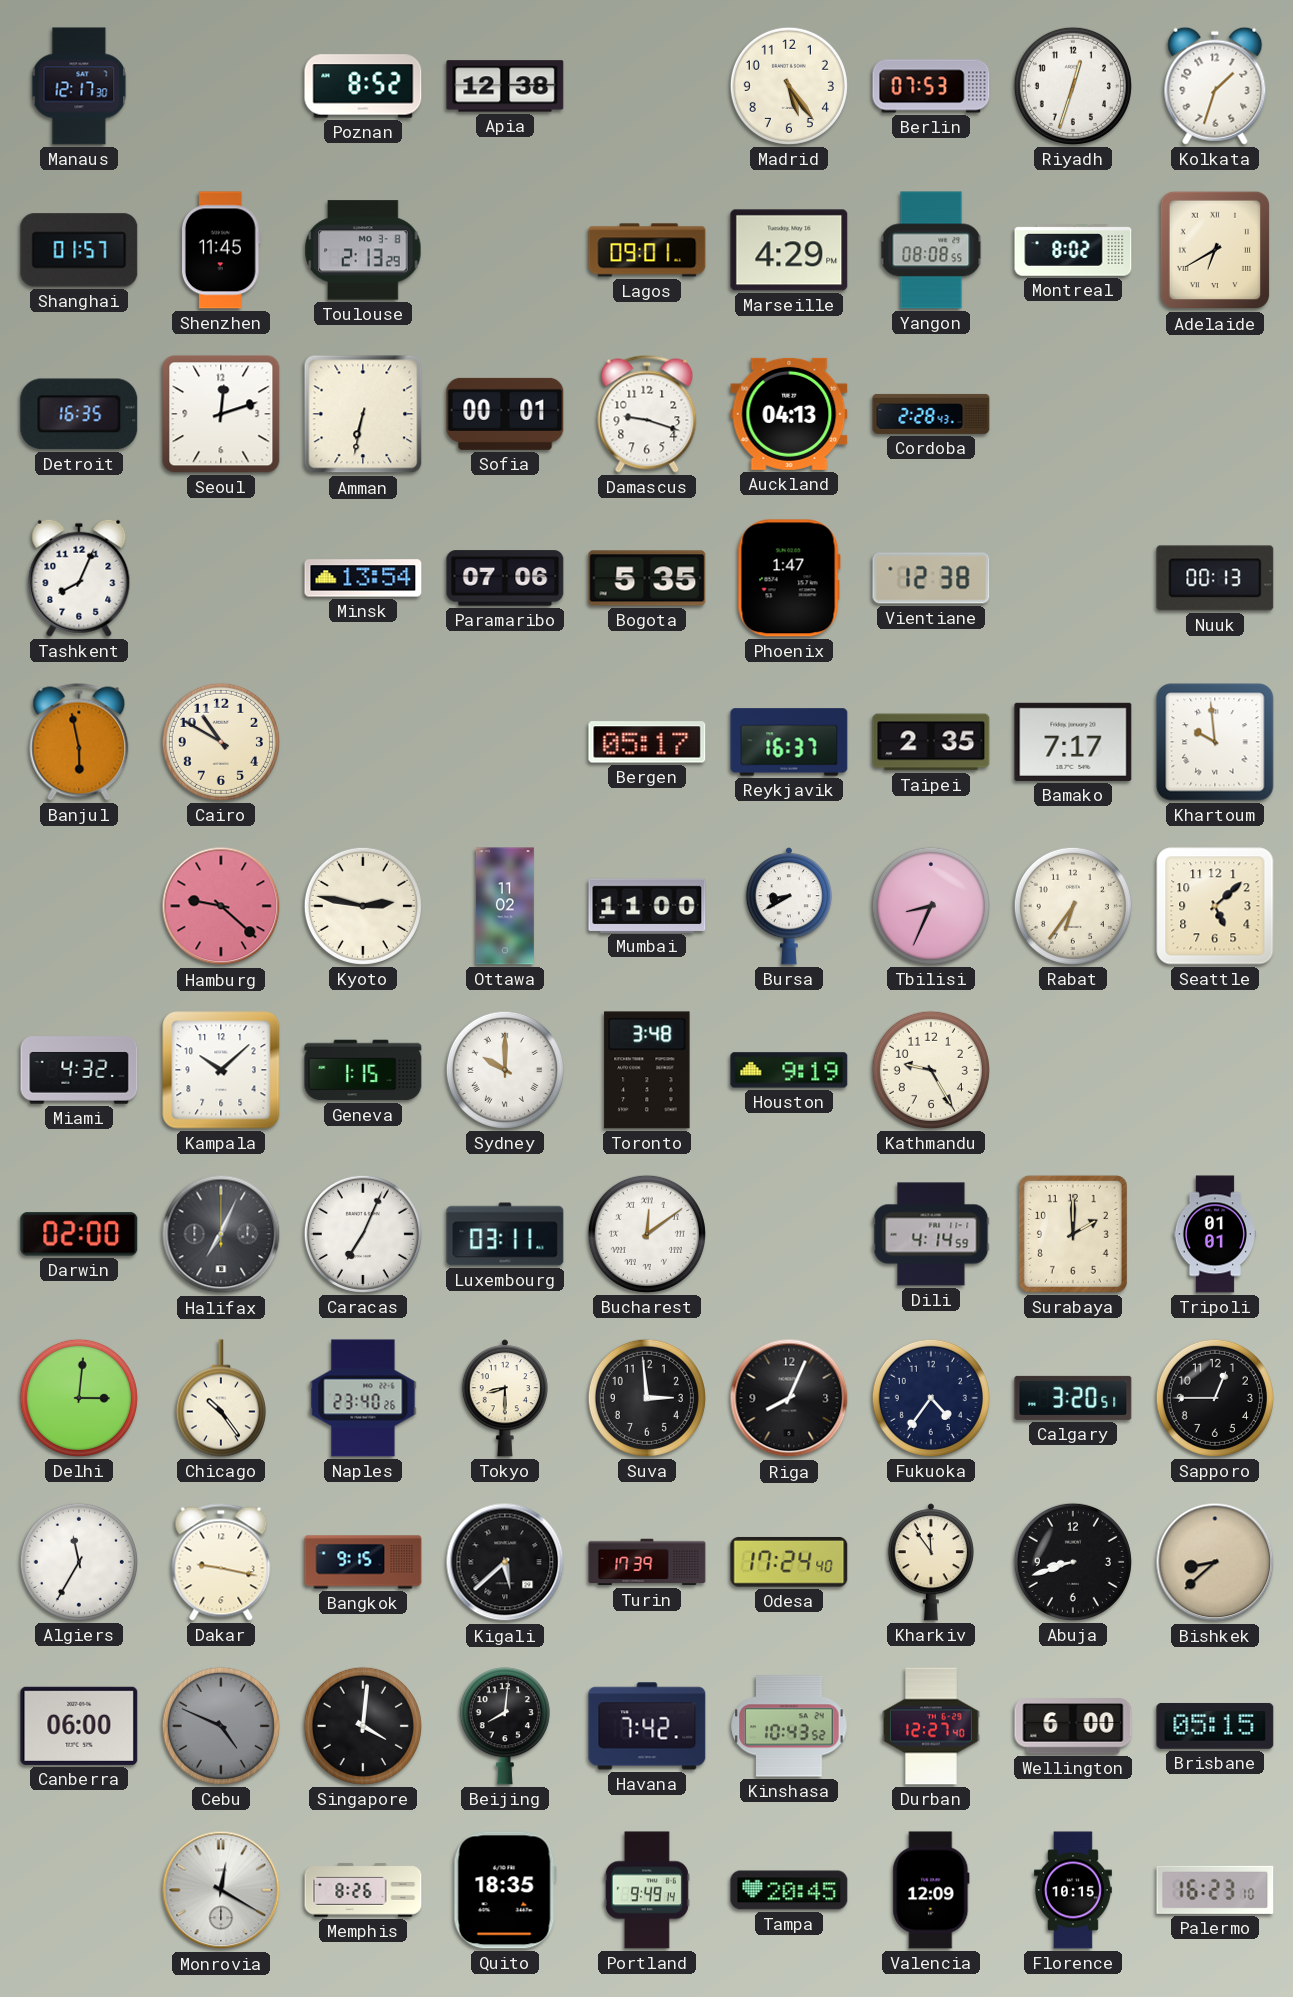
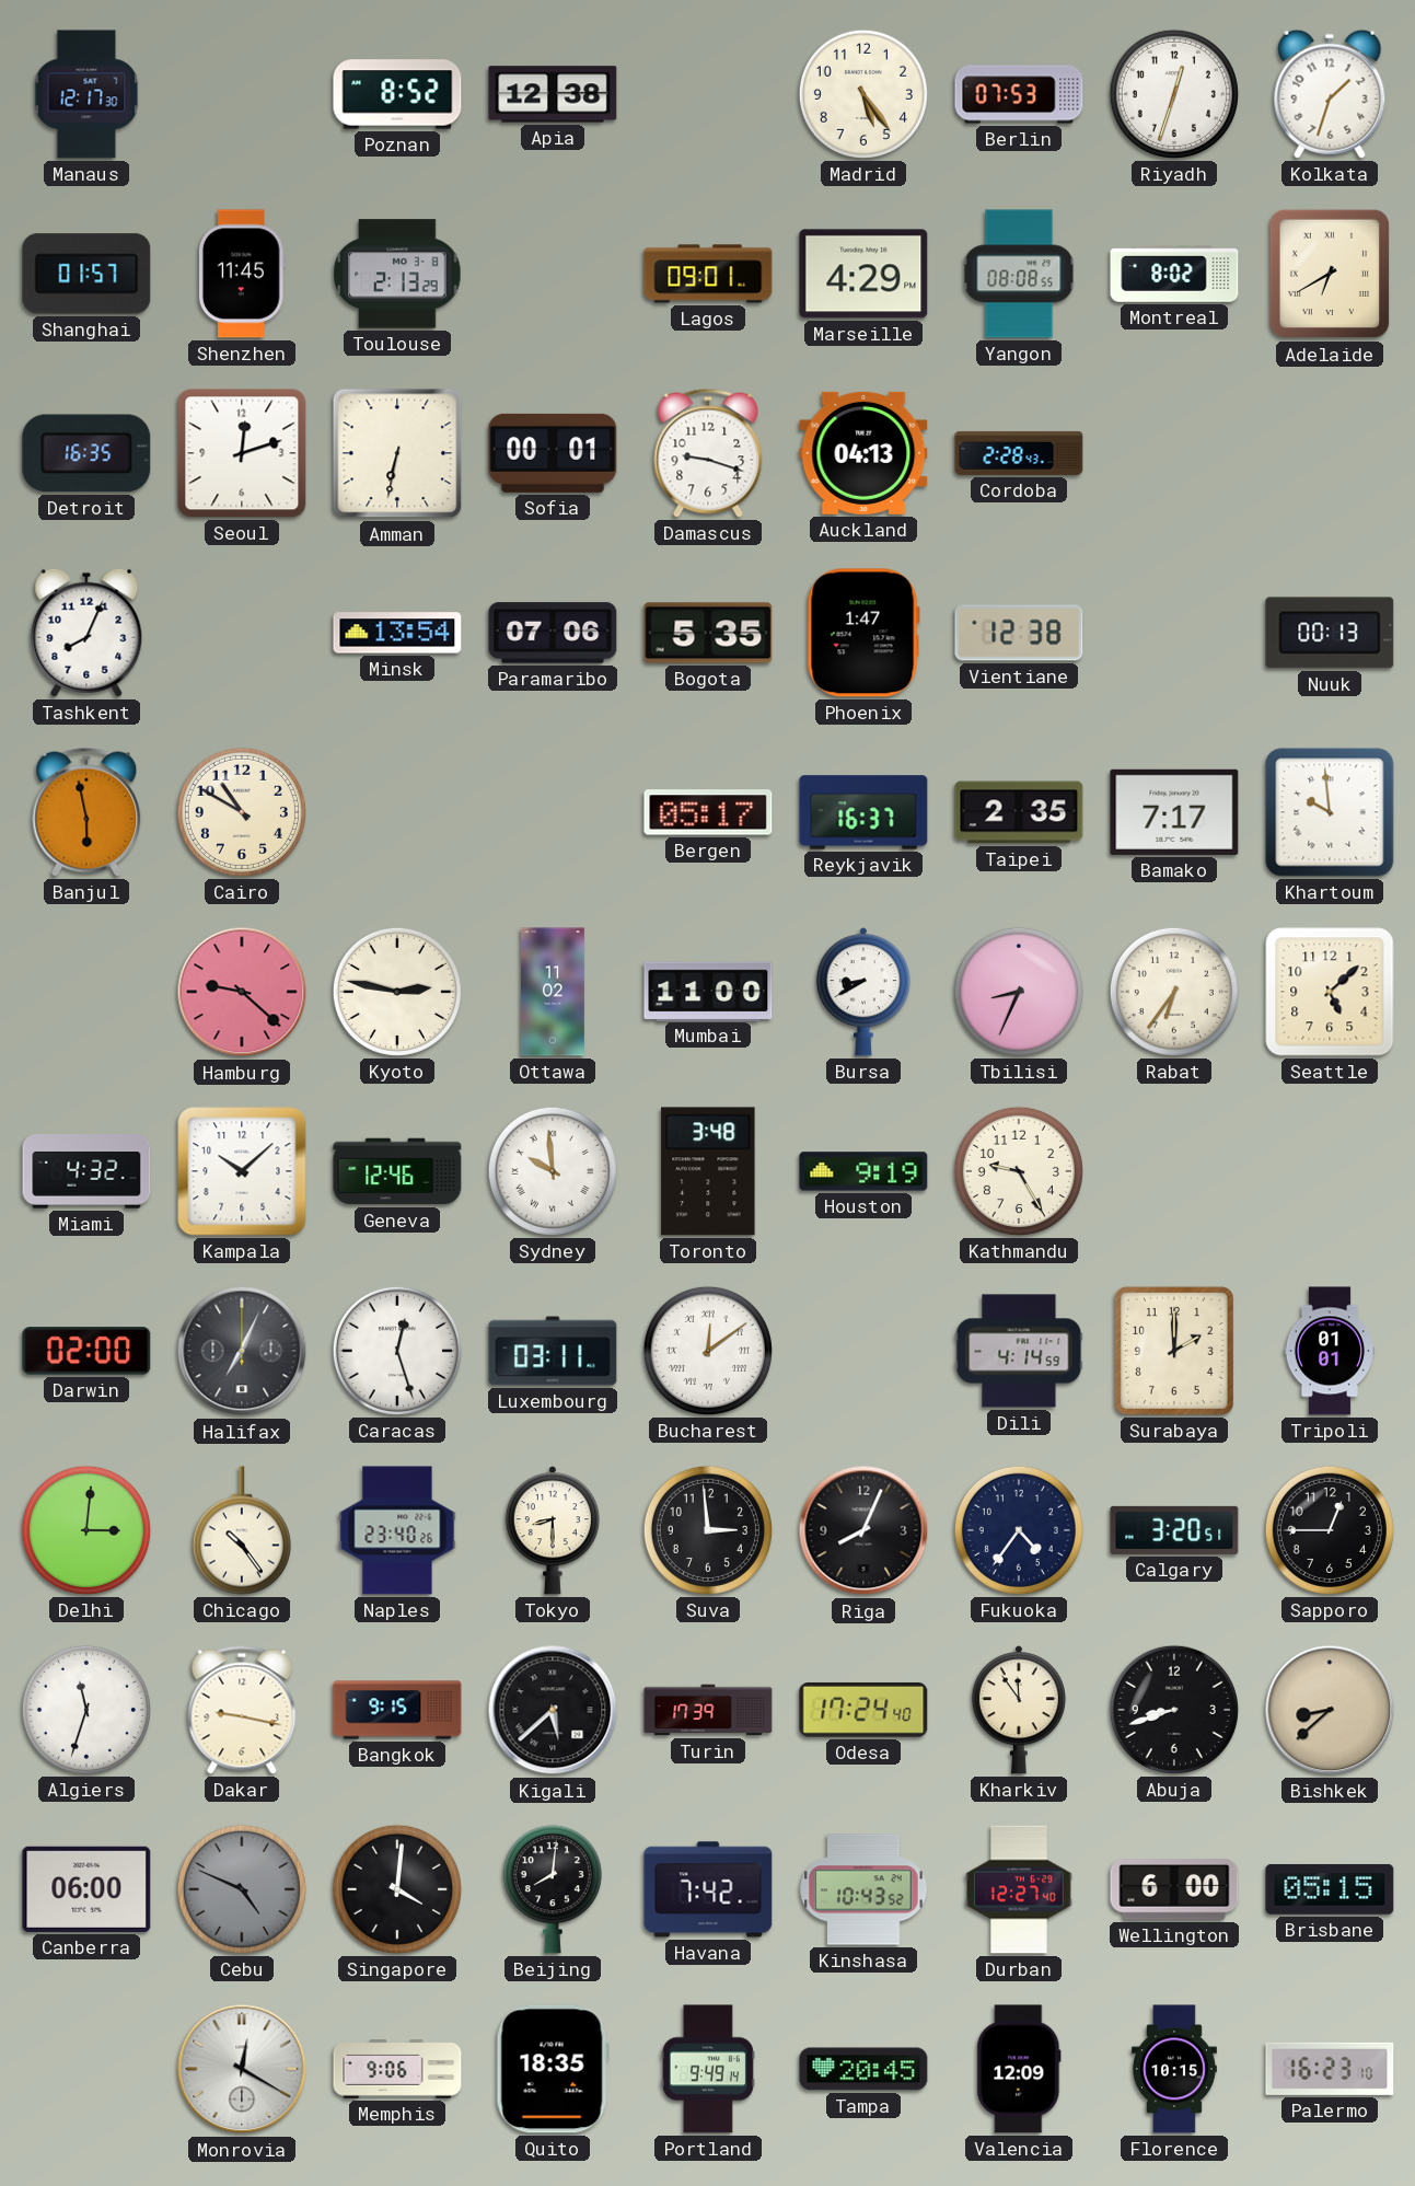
Geneva: 1:15 -> 12:46
Sydney: 10:00 -> 9:59
Caracas: 7:04 -> 12:27
Algiers: 11:35 -> 11:33
Memphis: 8:26 -> 9:06
